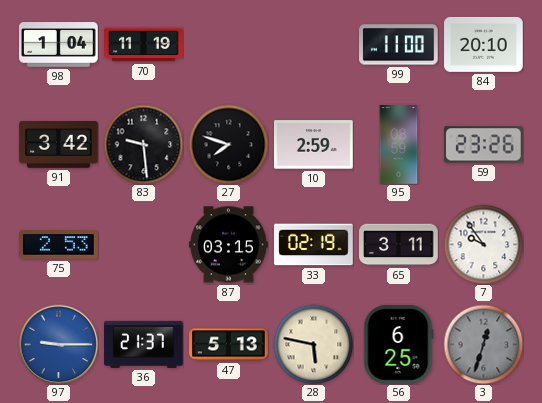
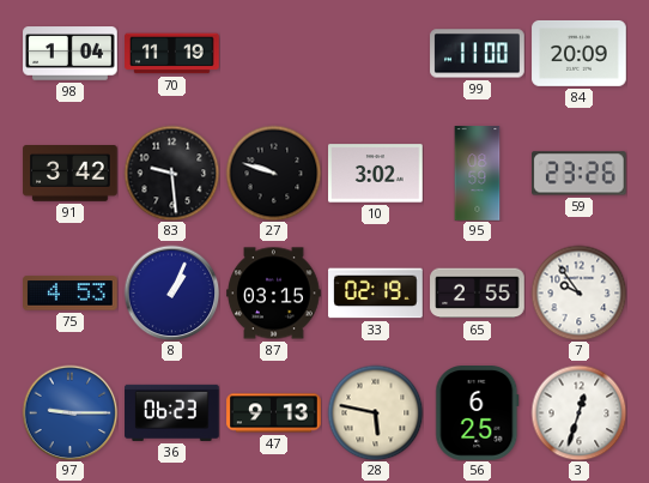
84: 20:10 -> 20:09
27: 7:48 -> 9:48
10: 2:59 -> 3:02
75: 2:53 -> 4:53
8: none -> 1:04
65: 3:11 -> 2:55
36: 21:37 -> 06:23
47: 5:13 -> 9:13
3 dial: grey -> white
